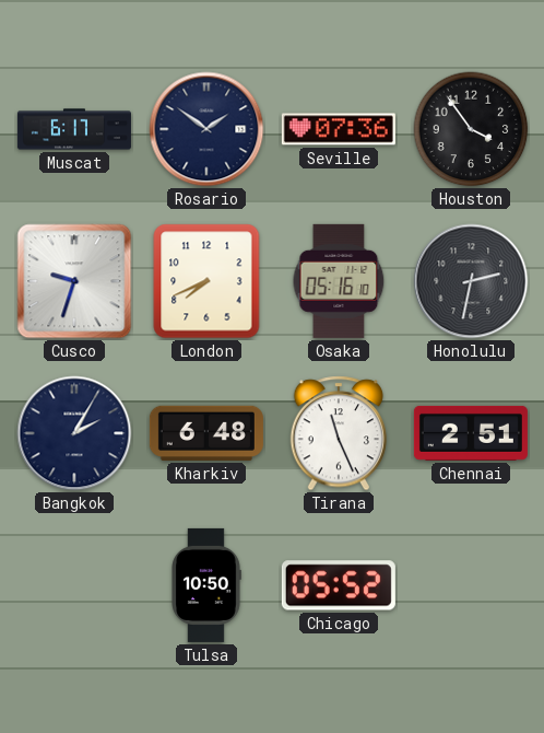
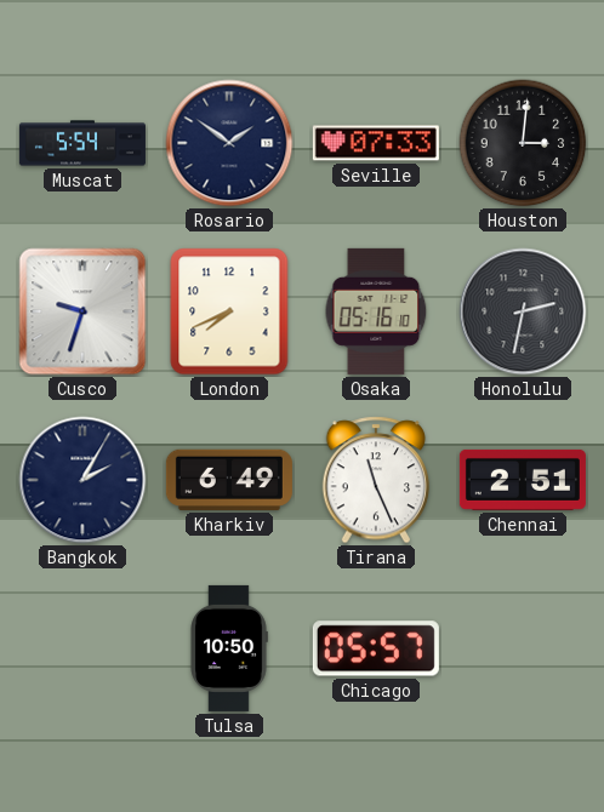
Muscat: 6:17 -> 5:54
Seville: 07:36 -> 07:33
Houston: 3:54 -> 3:01
Kharkiv: 6:48 -> 6:49
Chicago: 05:52 -> 05:57
